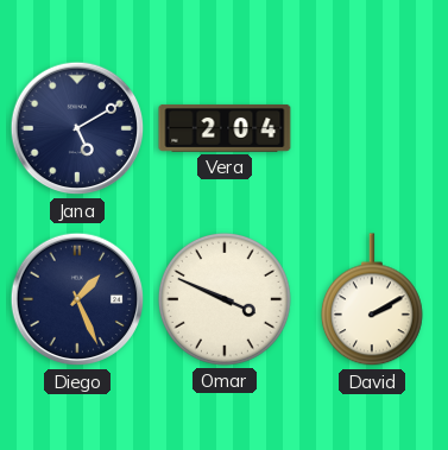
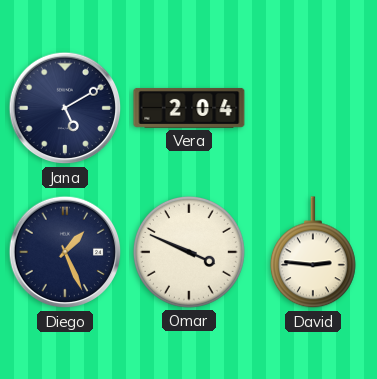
David: 2:10 -> 2:46
